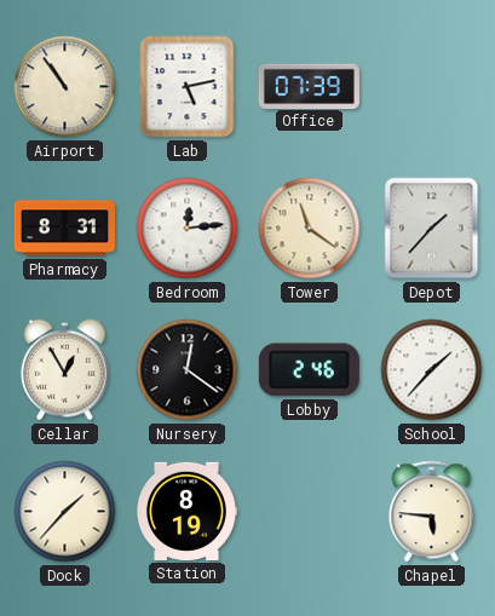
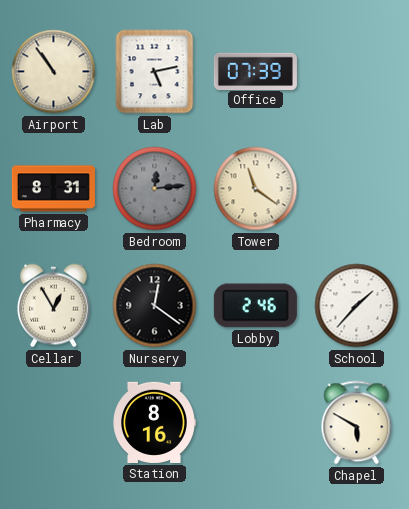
Bedroom dial: white -> grey
Depot: 1:37 -> none
Dock: 1:37 -> none
Station: 8:19 -> 8:16
Chapel: 5:46 -> 5:50
